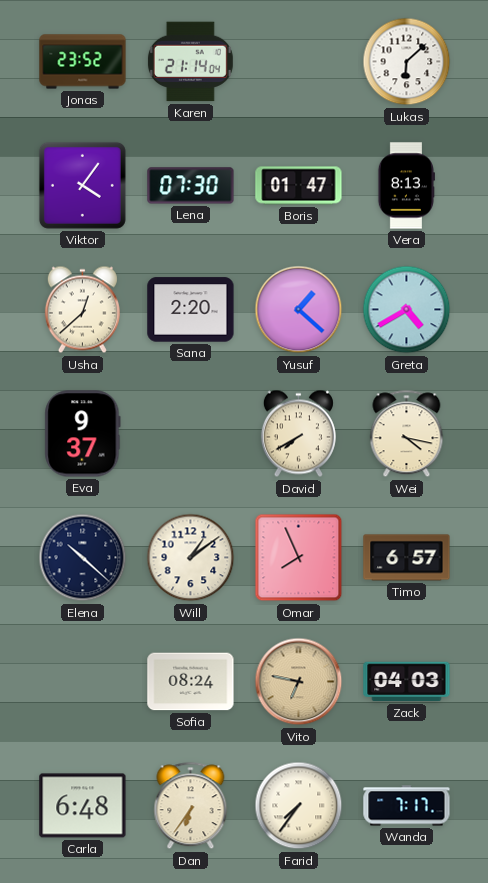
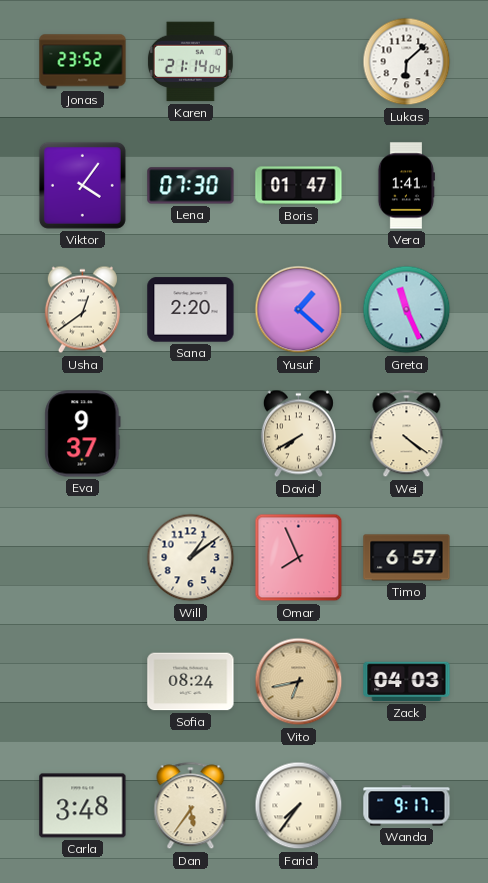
Vera: 8:13 -> 1:41
Usha: 12:38 -> 12:39
Greta: 4:40 -> 11:26
Wei: 4:17 -> 4:21
Elena: 10:22 -> none
Vito: 6:47 -> 6:43
Carla: 6:48 -> 3:48
Dan: 6:36 -> 5:36
Wanda: 7:17 -> 9:17
